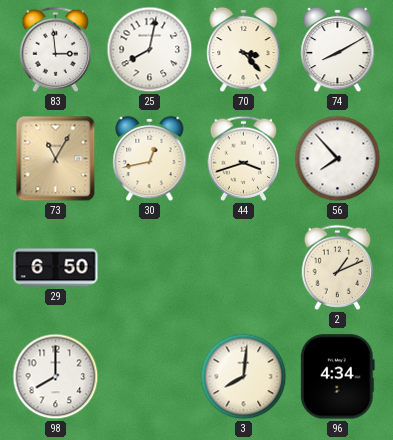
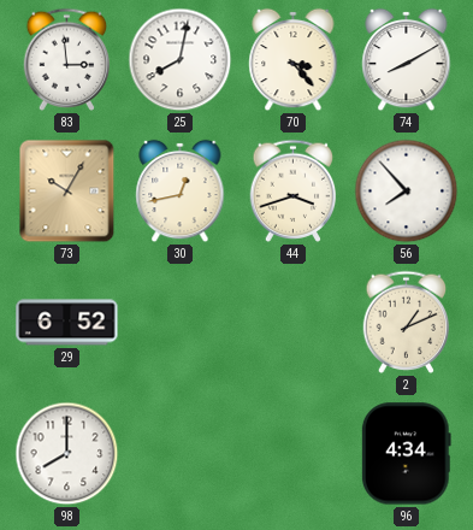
73: 11:05 -> 10:05
29: 6:50 -> 6:52
3: 8:01 -> none
